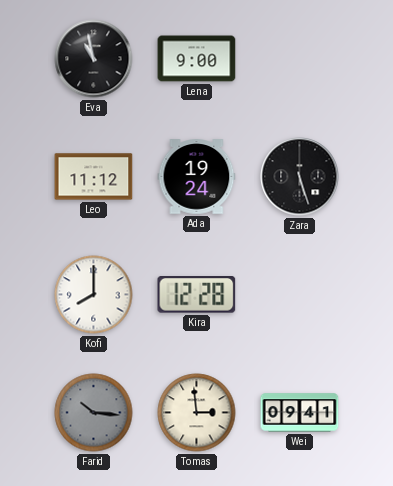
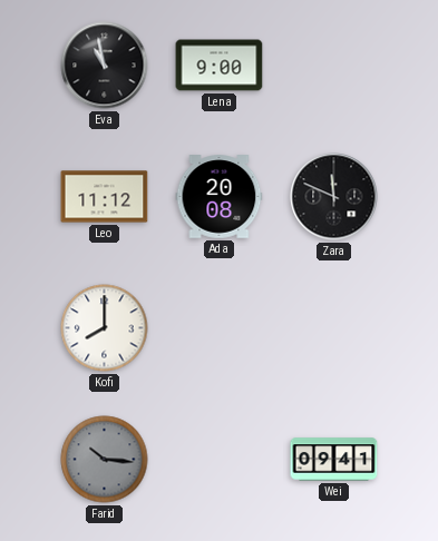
Ada: 19:24 -> 20:08
Zara: 5:27 -> 11:49
Kira: 12:28 -> none
Tomas: 2:59 -> none
